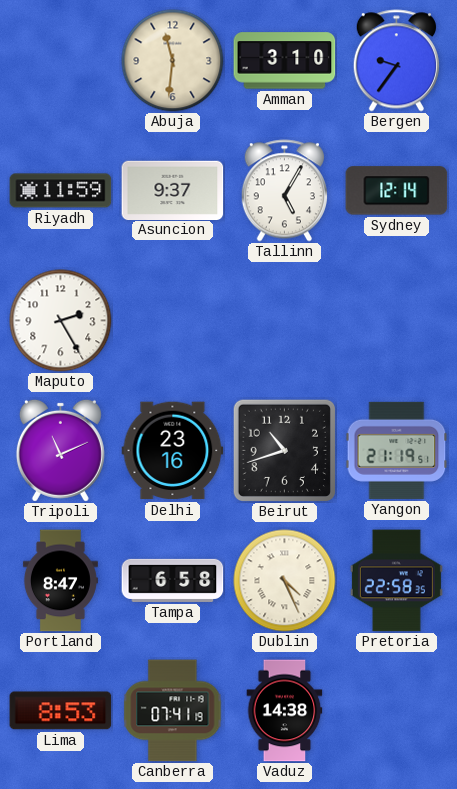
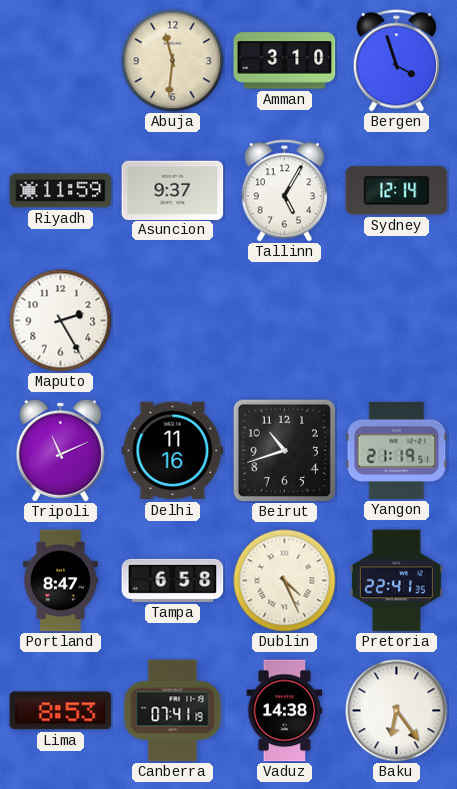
Bergen: 9:36 -> 3:57
Delhi: 23:16 -> 11:16
Pretoria: 22:58 -> 22:41
Baku: none -> 6:24
